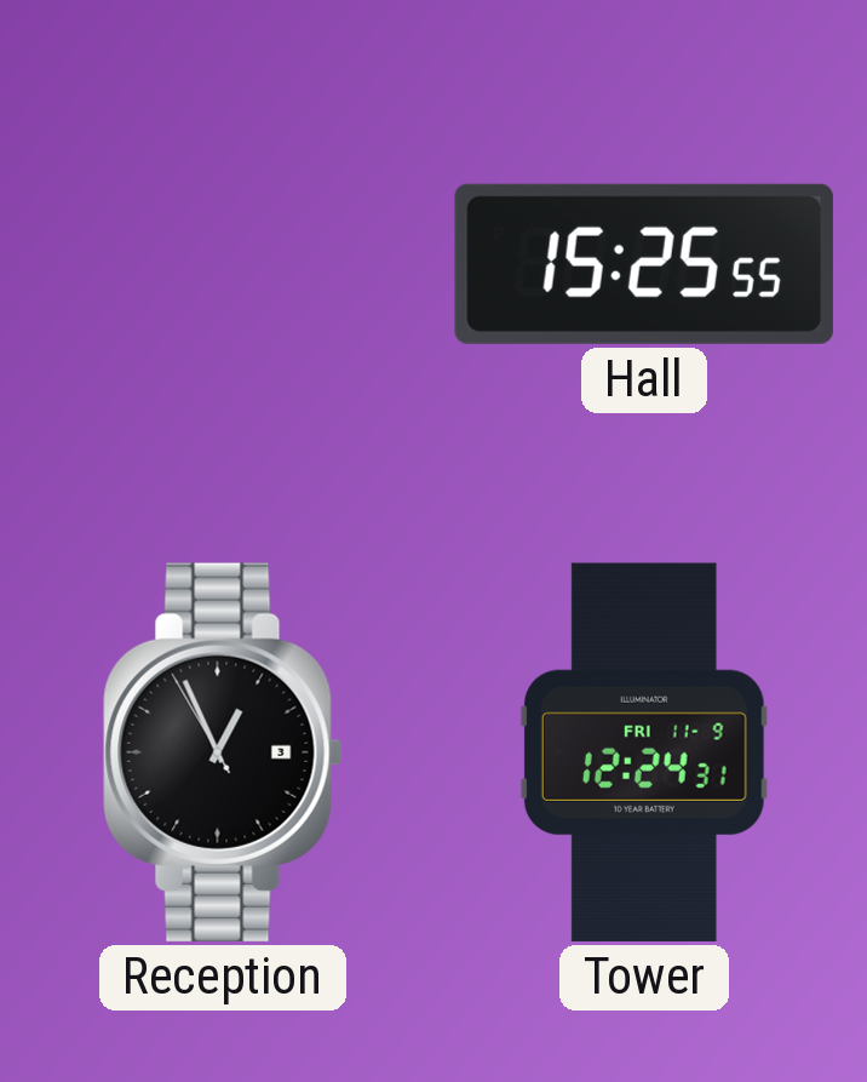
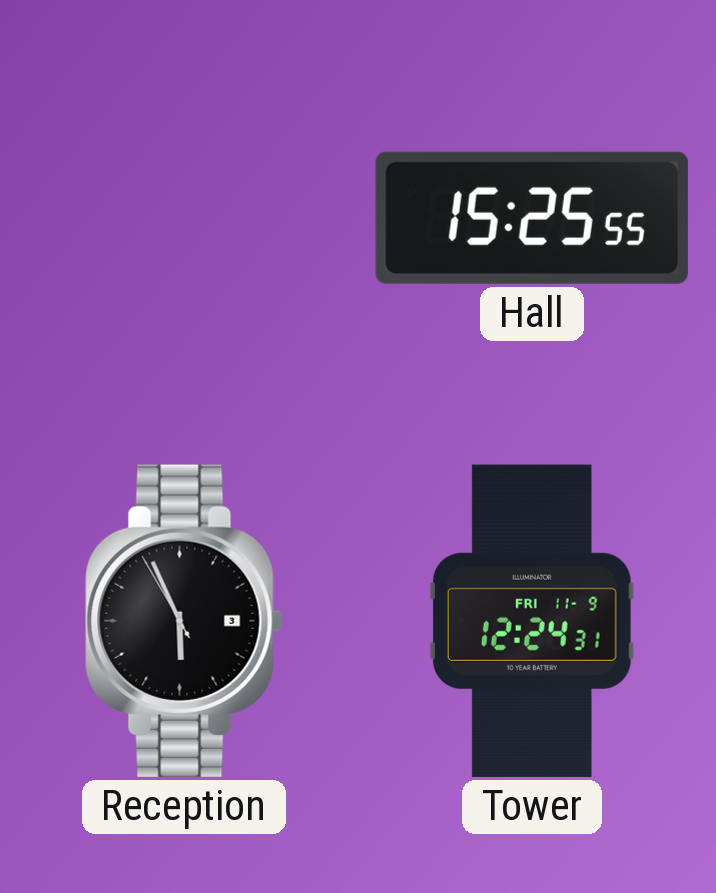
Reception: 12:55 -> 5:55
